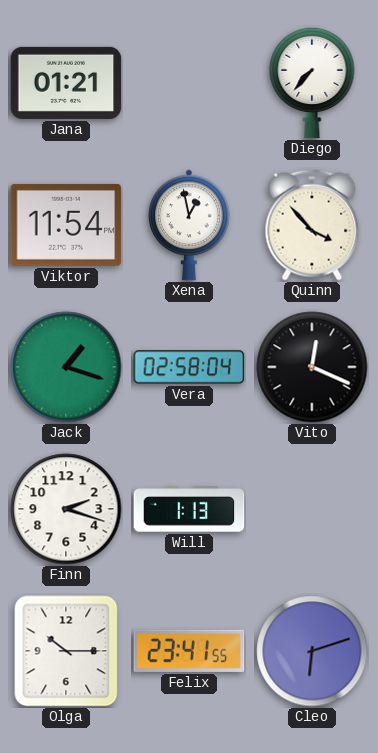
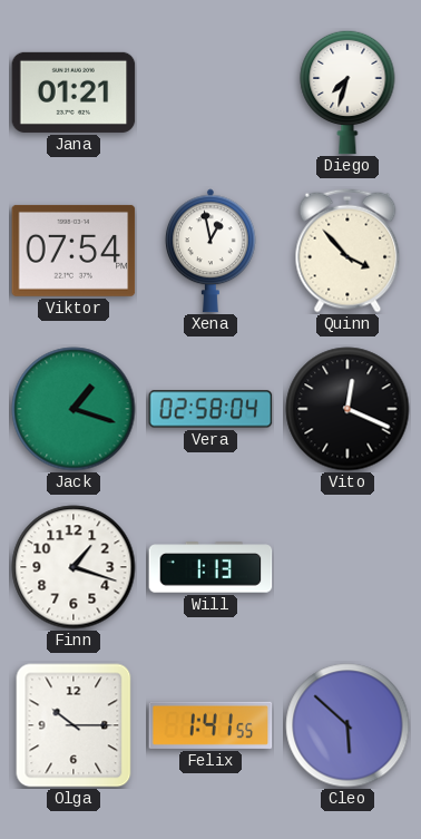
Diego: 7:37 -> 7:33
Viktor: 11:54 -> 07:54
Finn: 2:18 -> 1:18
Felix: 23:41 -> 1:41
Cleo: 6:12 -> 5:52
